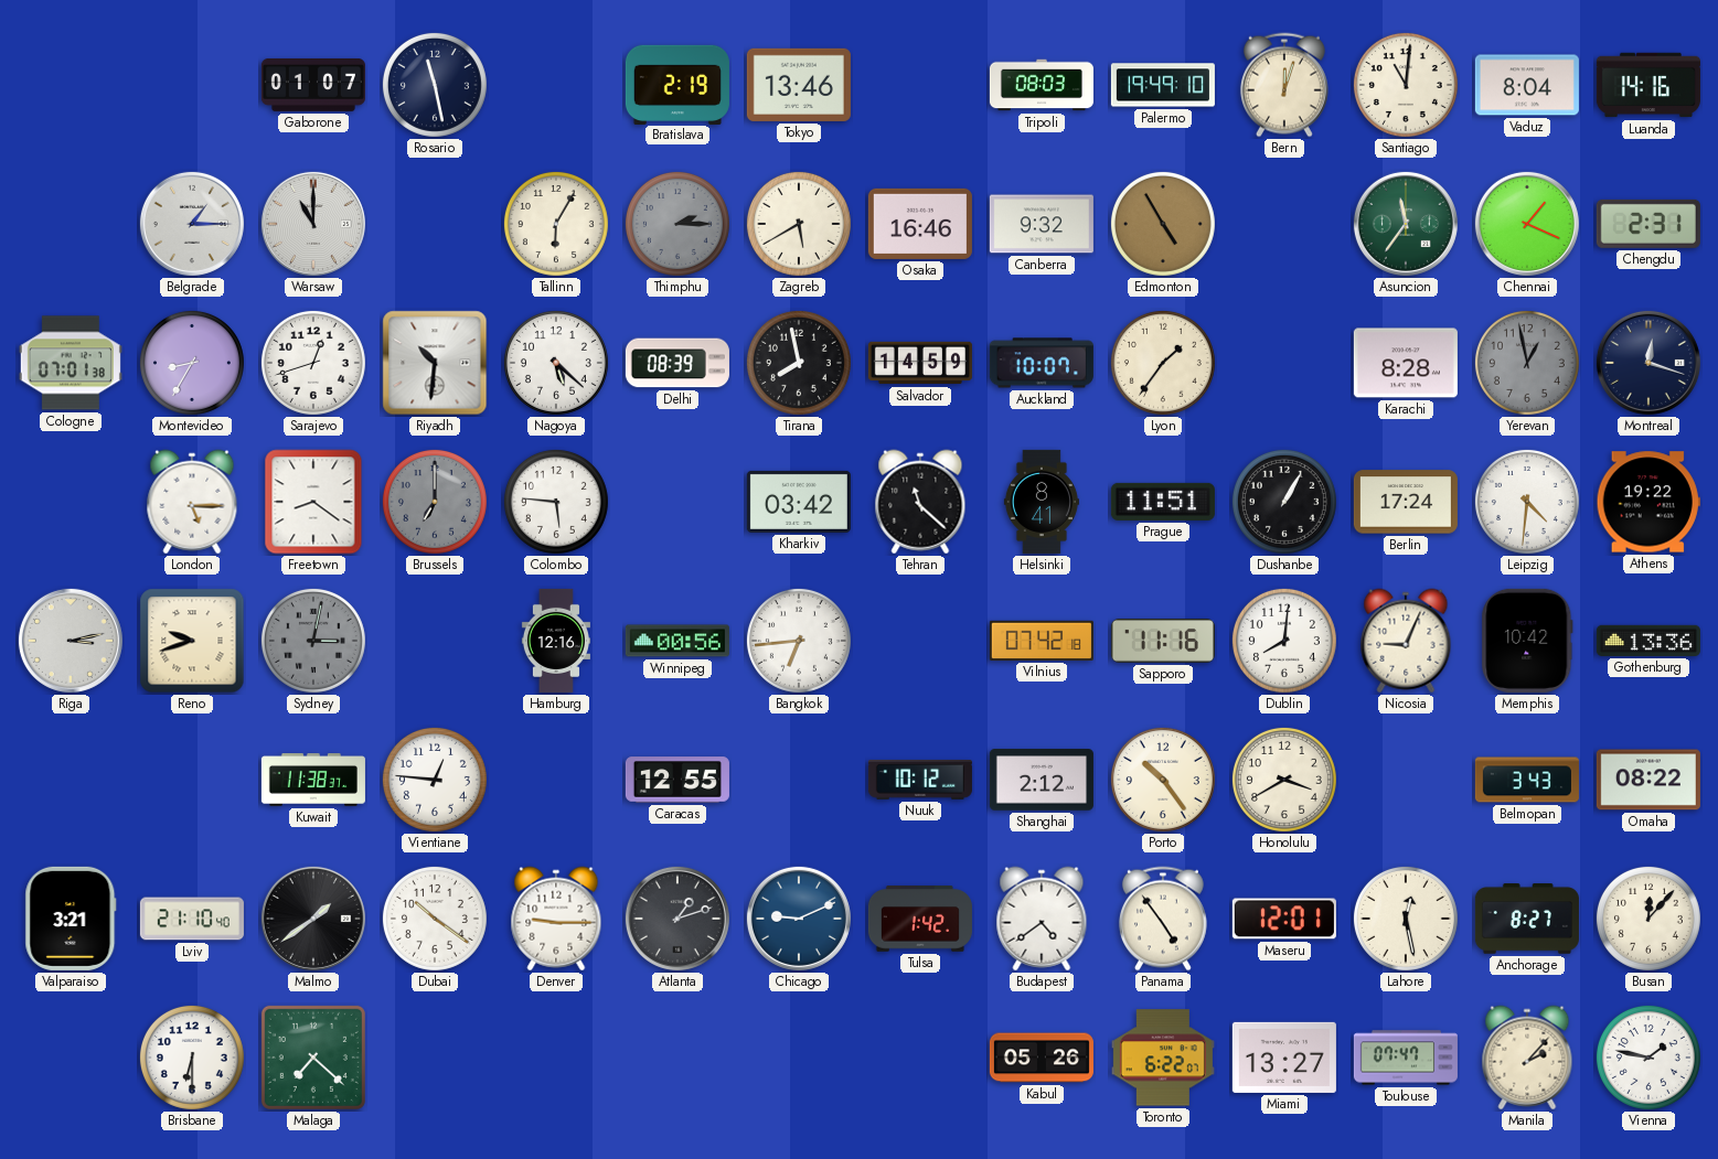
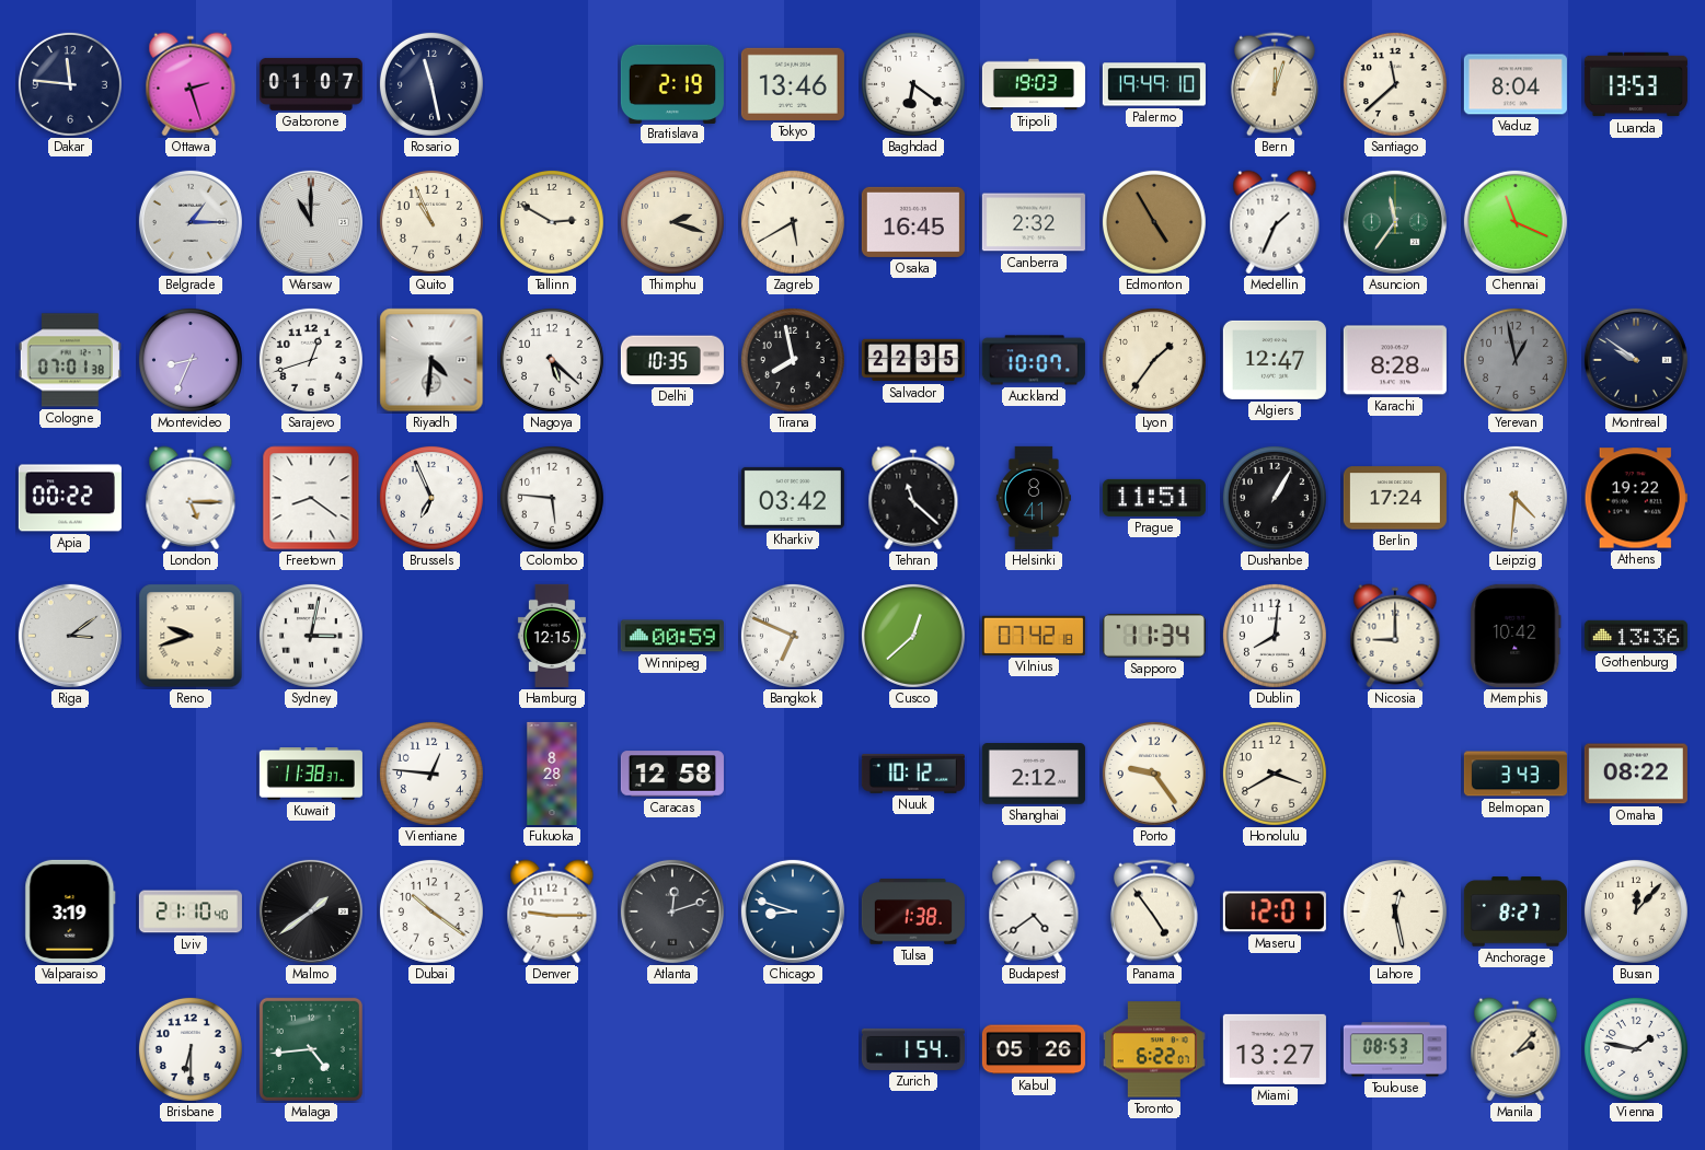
Dakar: none -> 11:46
Ottawa: none -> 2:27
Baghdad: none -> 6:21
Tripoli: 08:03 -> 19:03
Santiago: 11:01 -> 11:38
Luanda: 14:16 -> 13:53
Quito: none -> 10:56
Tallinn: 6:05 -> 2:50
Thimphu: 2:15 -> 2:18
Thimphu dial: grey -> cream
Osaka: 16:46 -> 16:45
Canberra: 9:32 -> 2:32
Medellin: none -> 1:34
Chennai: 1:19 -> 11:19
Chengdu: 2:31 -> none
Montevideo: 8:35 -> 8:34
Riyadh: 10:31 -> 4:31
Delhi: 08:39 -> 10:35
Salvador: 14:59 -> 22:35
Algiers: none -> 12:47
Montreal: 12:18 -> 9:51
Apia: none -> 00:22
Brussels: 7:00 -> 6:56
Brussels dial: grey -> white
Riga: 3:13 -> 3:09
Sydney dial: grey -> white
Hamburg: 12:16 -> 12:15
Winnipeg: 00:56 -> 00:59
Bangkok: 6:44 -> 6:49
Cusco: none -> 12:38
Sapporo: 11:16 -> 11:34
Nicosia: 9:04 -> 9:00
Fukuoka: none -> 8:28
Caracas: 12:55 -> 12:58
Porto: 10:24 -> 9:24
Valparaiso: 3:21 -> 3:19
Atlanta: 1:12 -> 12:12
Chicago: 9:11 -> 8:48
Tulsa: 1:42 -> 1:38
Malaga: 7:22 -> 4:44
Zurich: none -> 1:54
Toulouse: 07:47 -> 08:53
